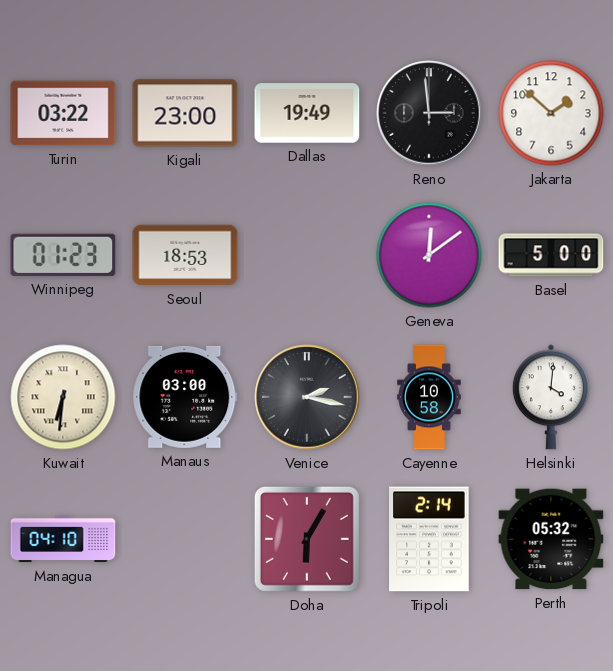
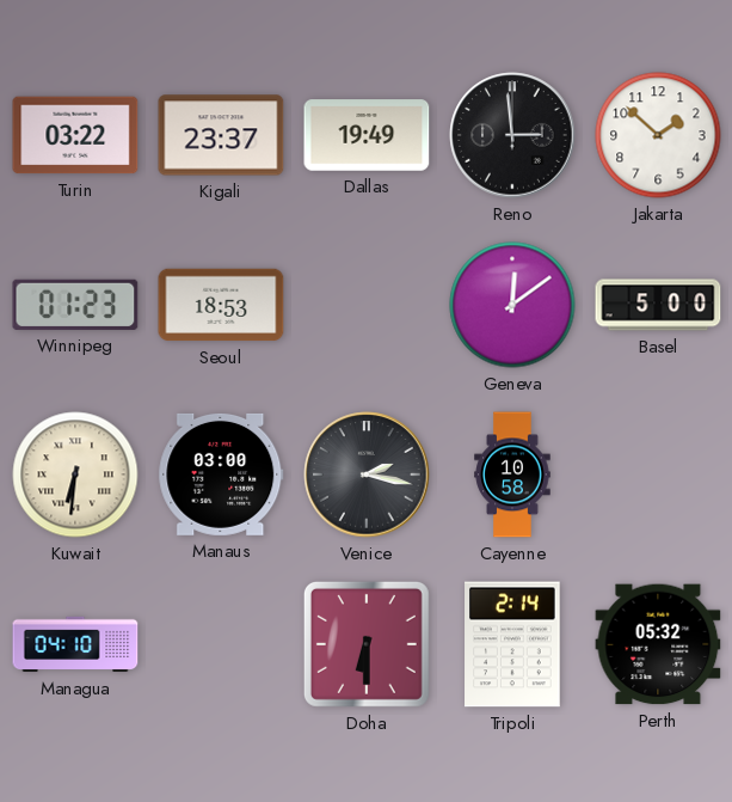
Kigali: 23:00 -> 23:37
Helsinki: 4:01 -> none
Doha: 6:05 -> 6:30
